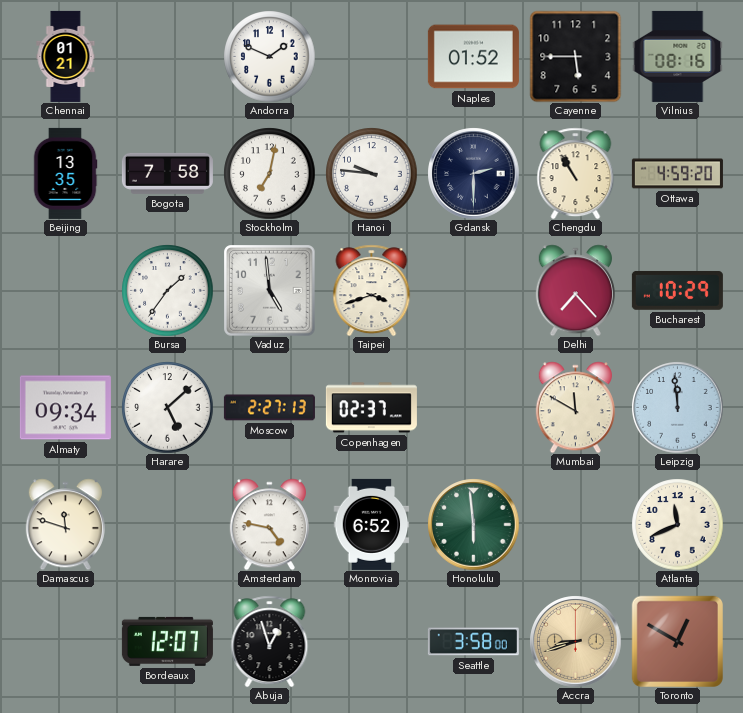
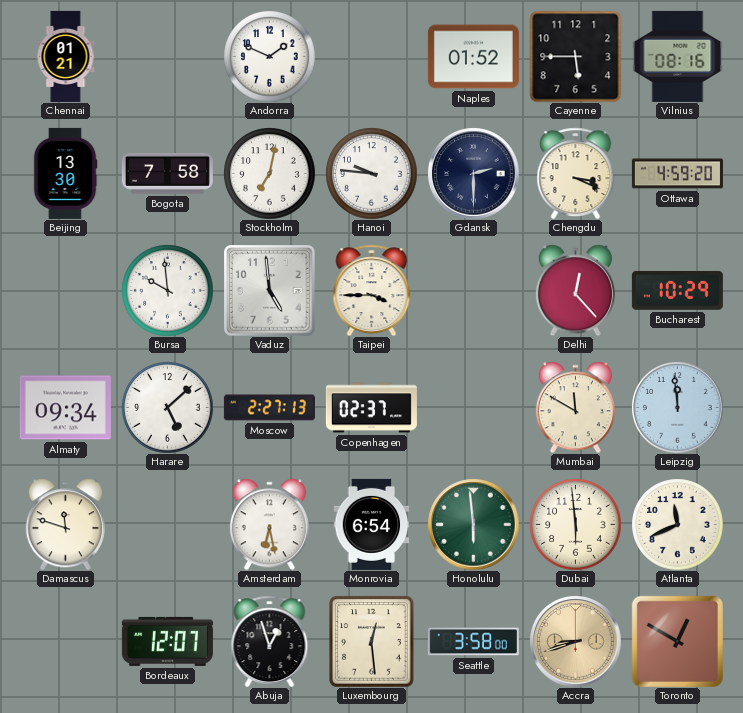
Beijing: 13:35 -> 13:30
Chengdu: 10:55 -> 3:19
Bursa: 1:36 -> 9:59
Taipei: 3:42 -> 3:45
Delhi: 7:23 -> 12:23
Amsterdam: 4:47 -> 6:28
Monrovia: 6:52 -> 6:54
Dubai: none -> 5:59
Luxembourg: none -> 12:29
